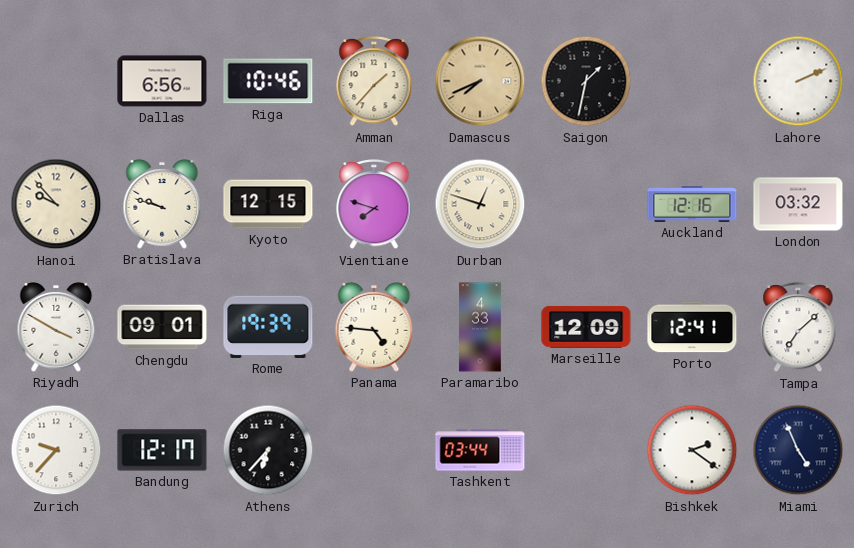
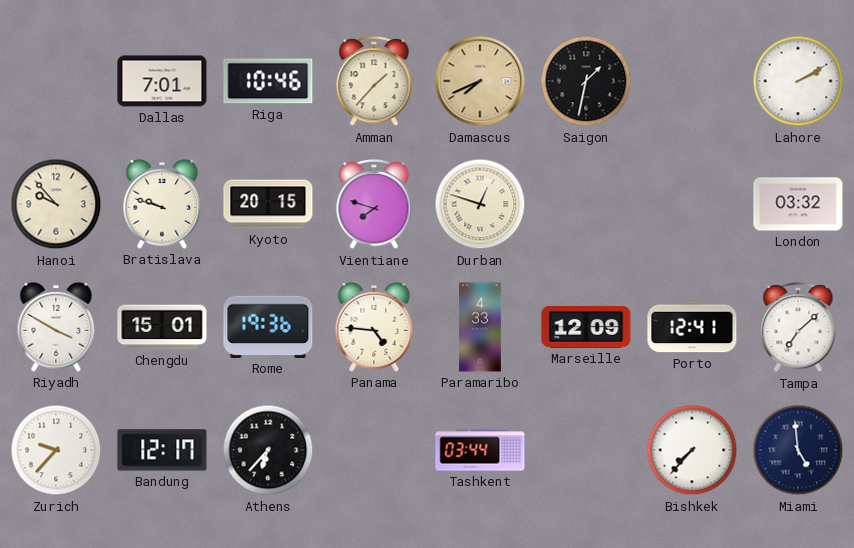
Dallas: 6:56 -> 7:01
Lahore: 2:11 -> 2:10
Kyoto: 12:15 -> 20:15
Auckland: 12:16 -> none
Chengdu: 09:01 -> 15:01
Rome: 19:39 -> 19:36
Bishkek: 2:21 -> 7:37
Miami: 4:56 -> 4:59
